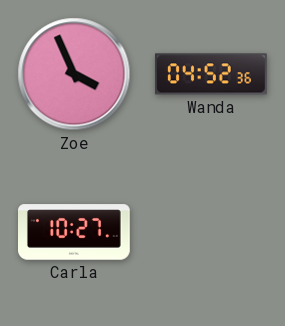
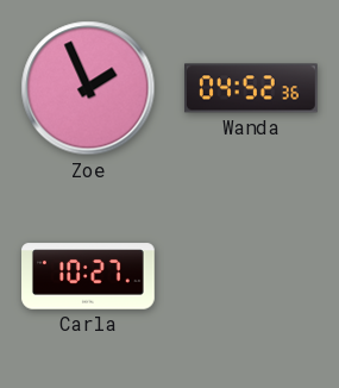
Zoe: 3:56 -> 1:56
